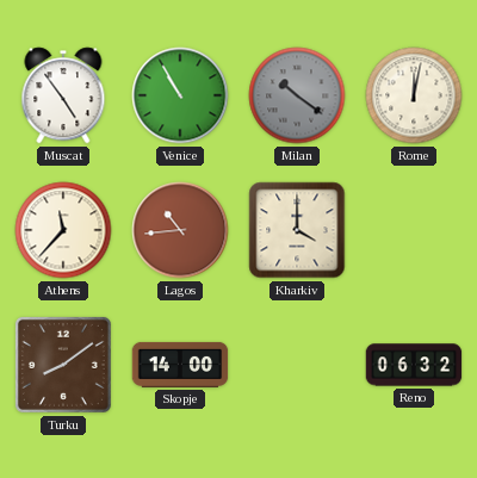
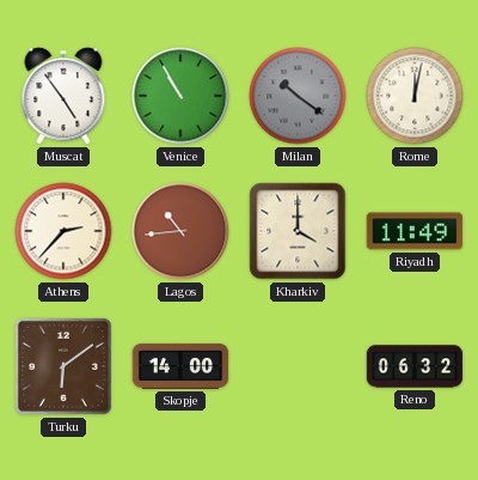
Athens: 11:37 -> 2:37
Riyadh: none -> 11:49
Turku: 8:09 -> 6:09
